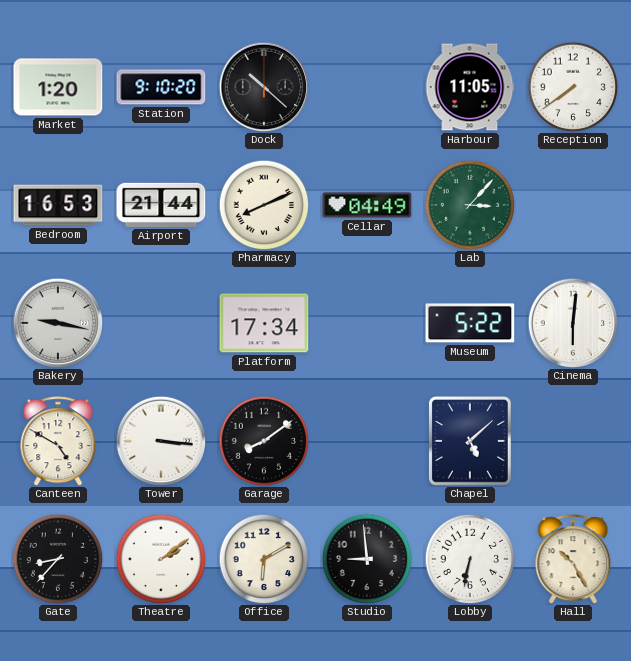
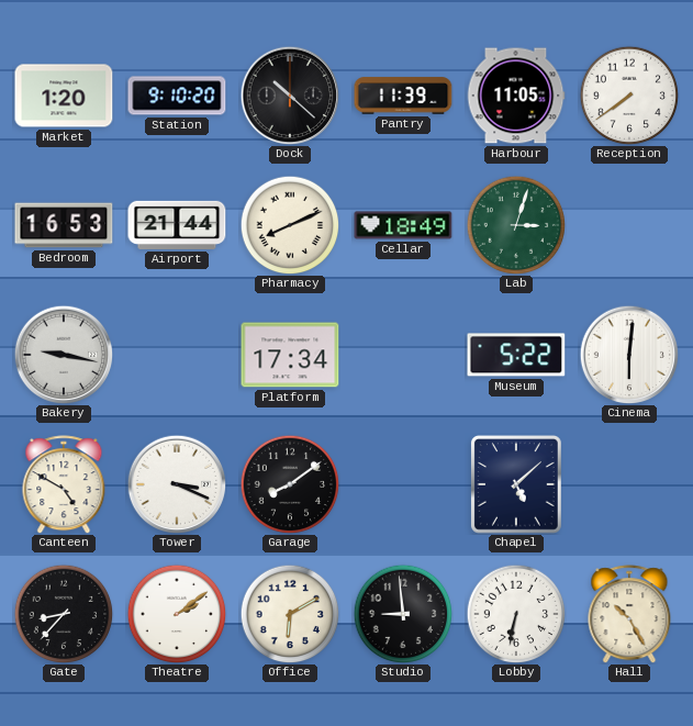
Pantry: none -> 11:39
Cellar: 04:49 -> 18:49
Lab: 3:07 -> 3:03
Tower: 3:16 -> 3:19
